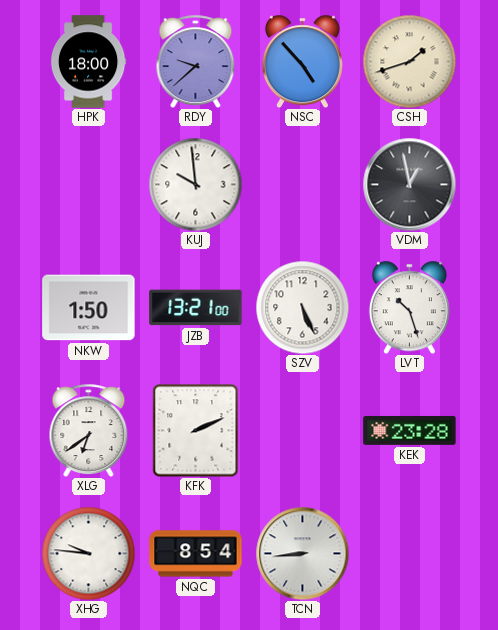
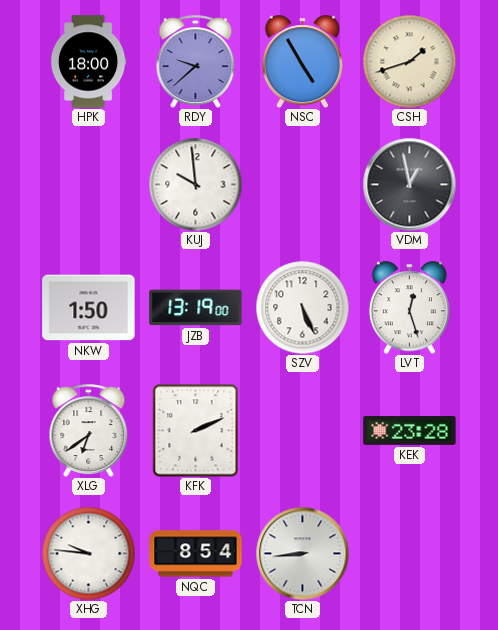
NSC: 4:53 -> 4:55
JZB: 13:21 -> 13:19
LVT: 10:27 -> 12:27
